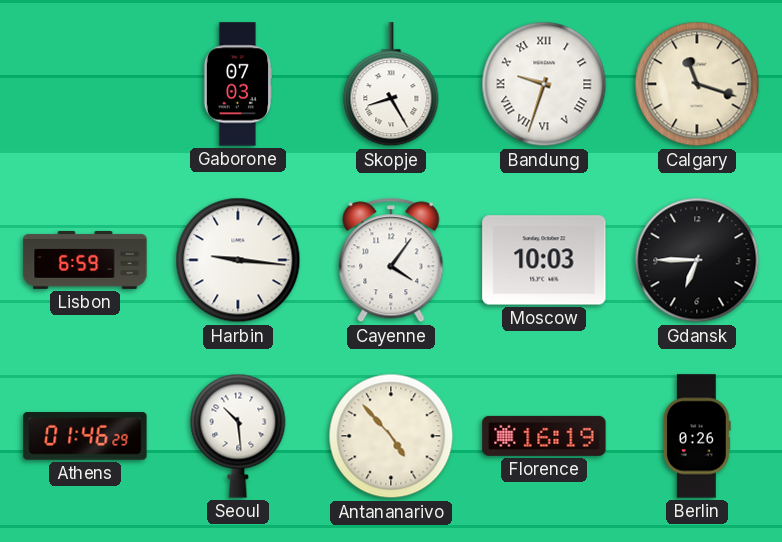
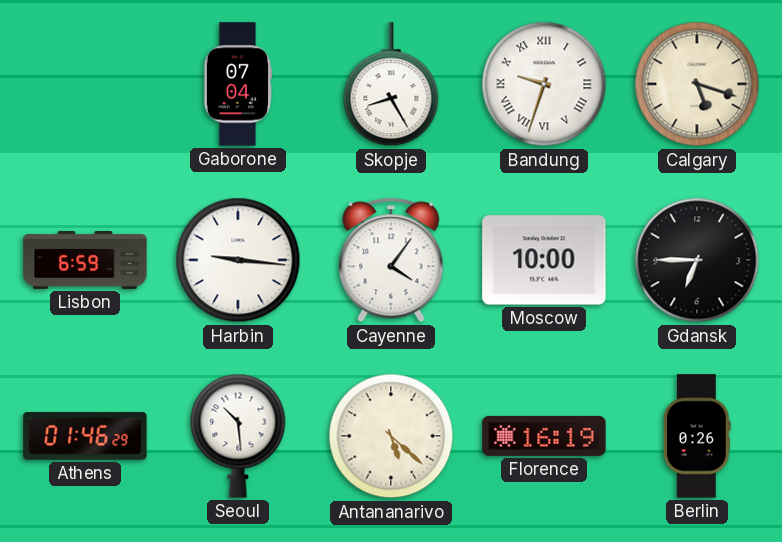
Gaborone: 07:03 -> 07:04
Calgary: 11:18 -> 5:18
Moscow: 10:03 -> 10:00
Antananarivo: 4:53 -> 5:22
